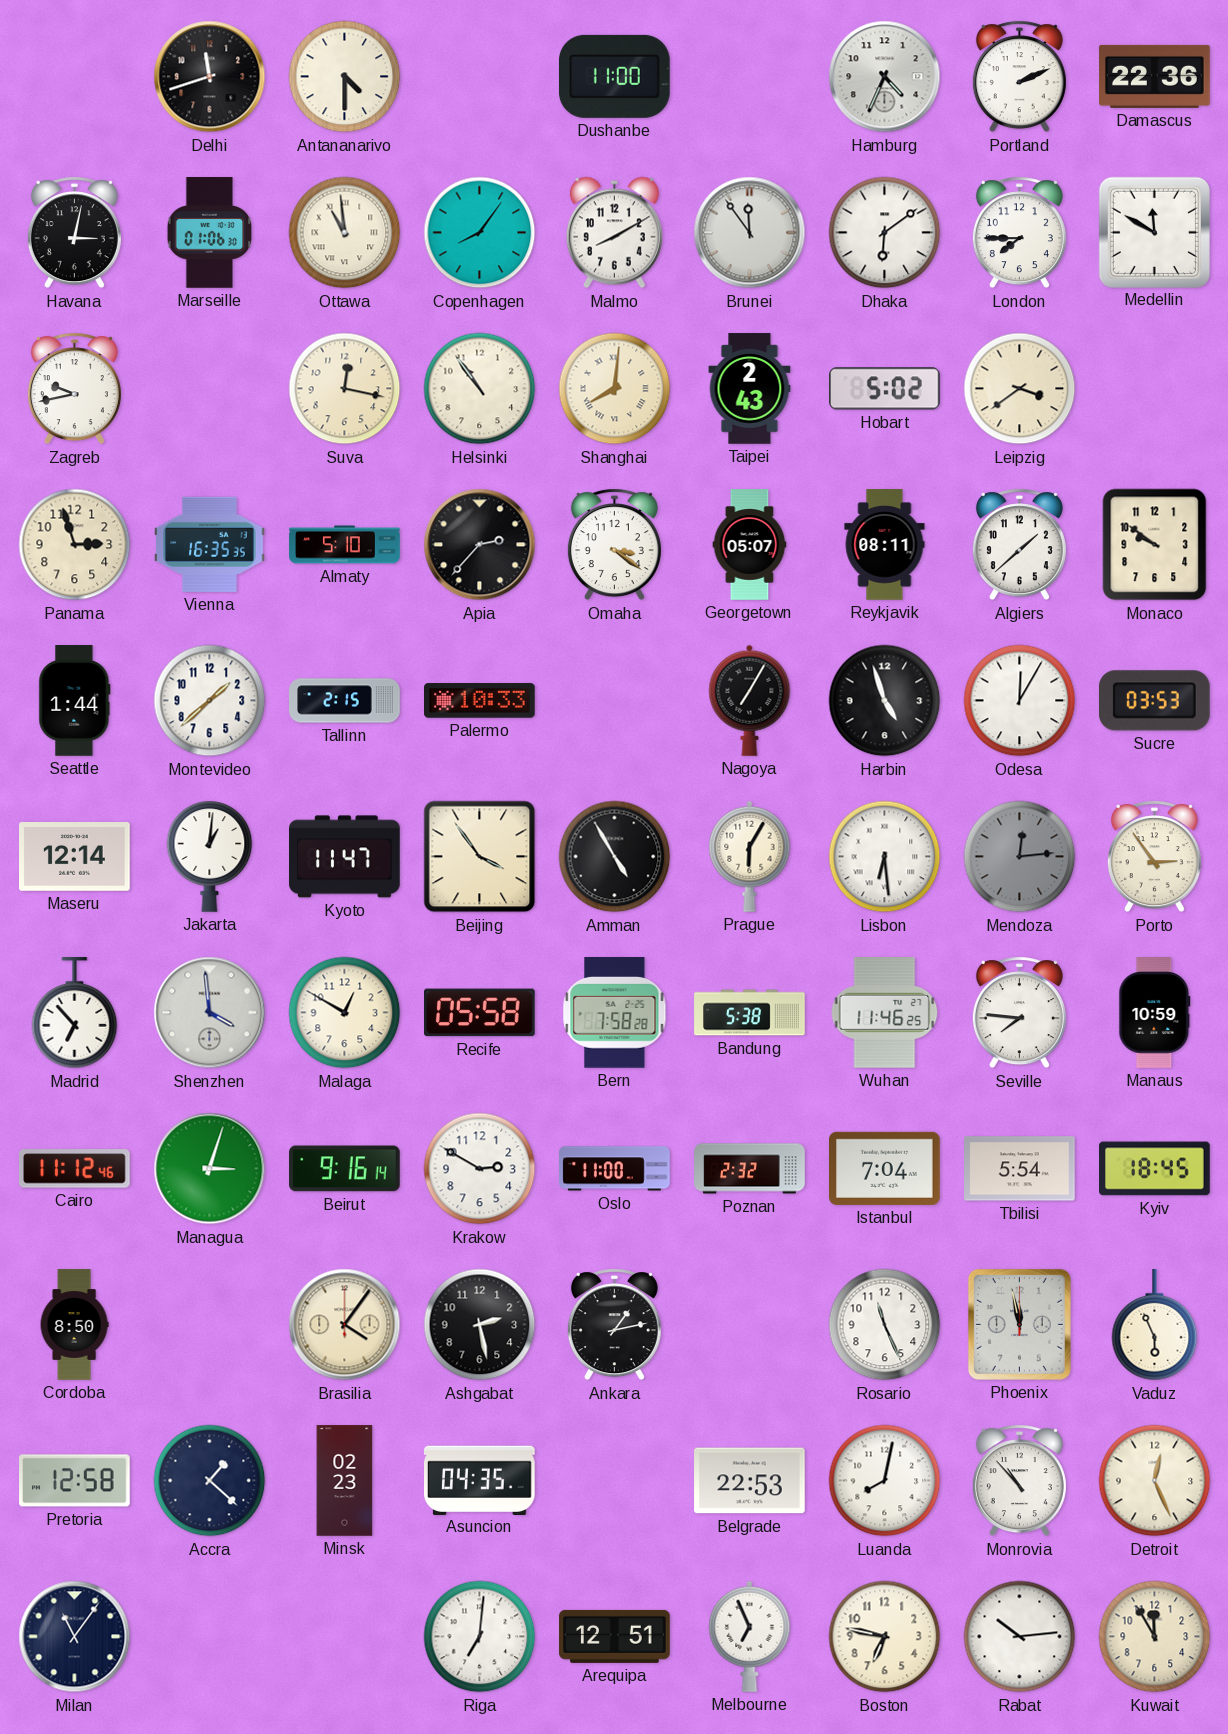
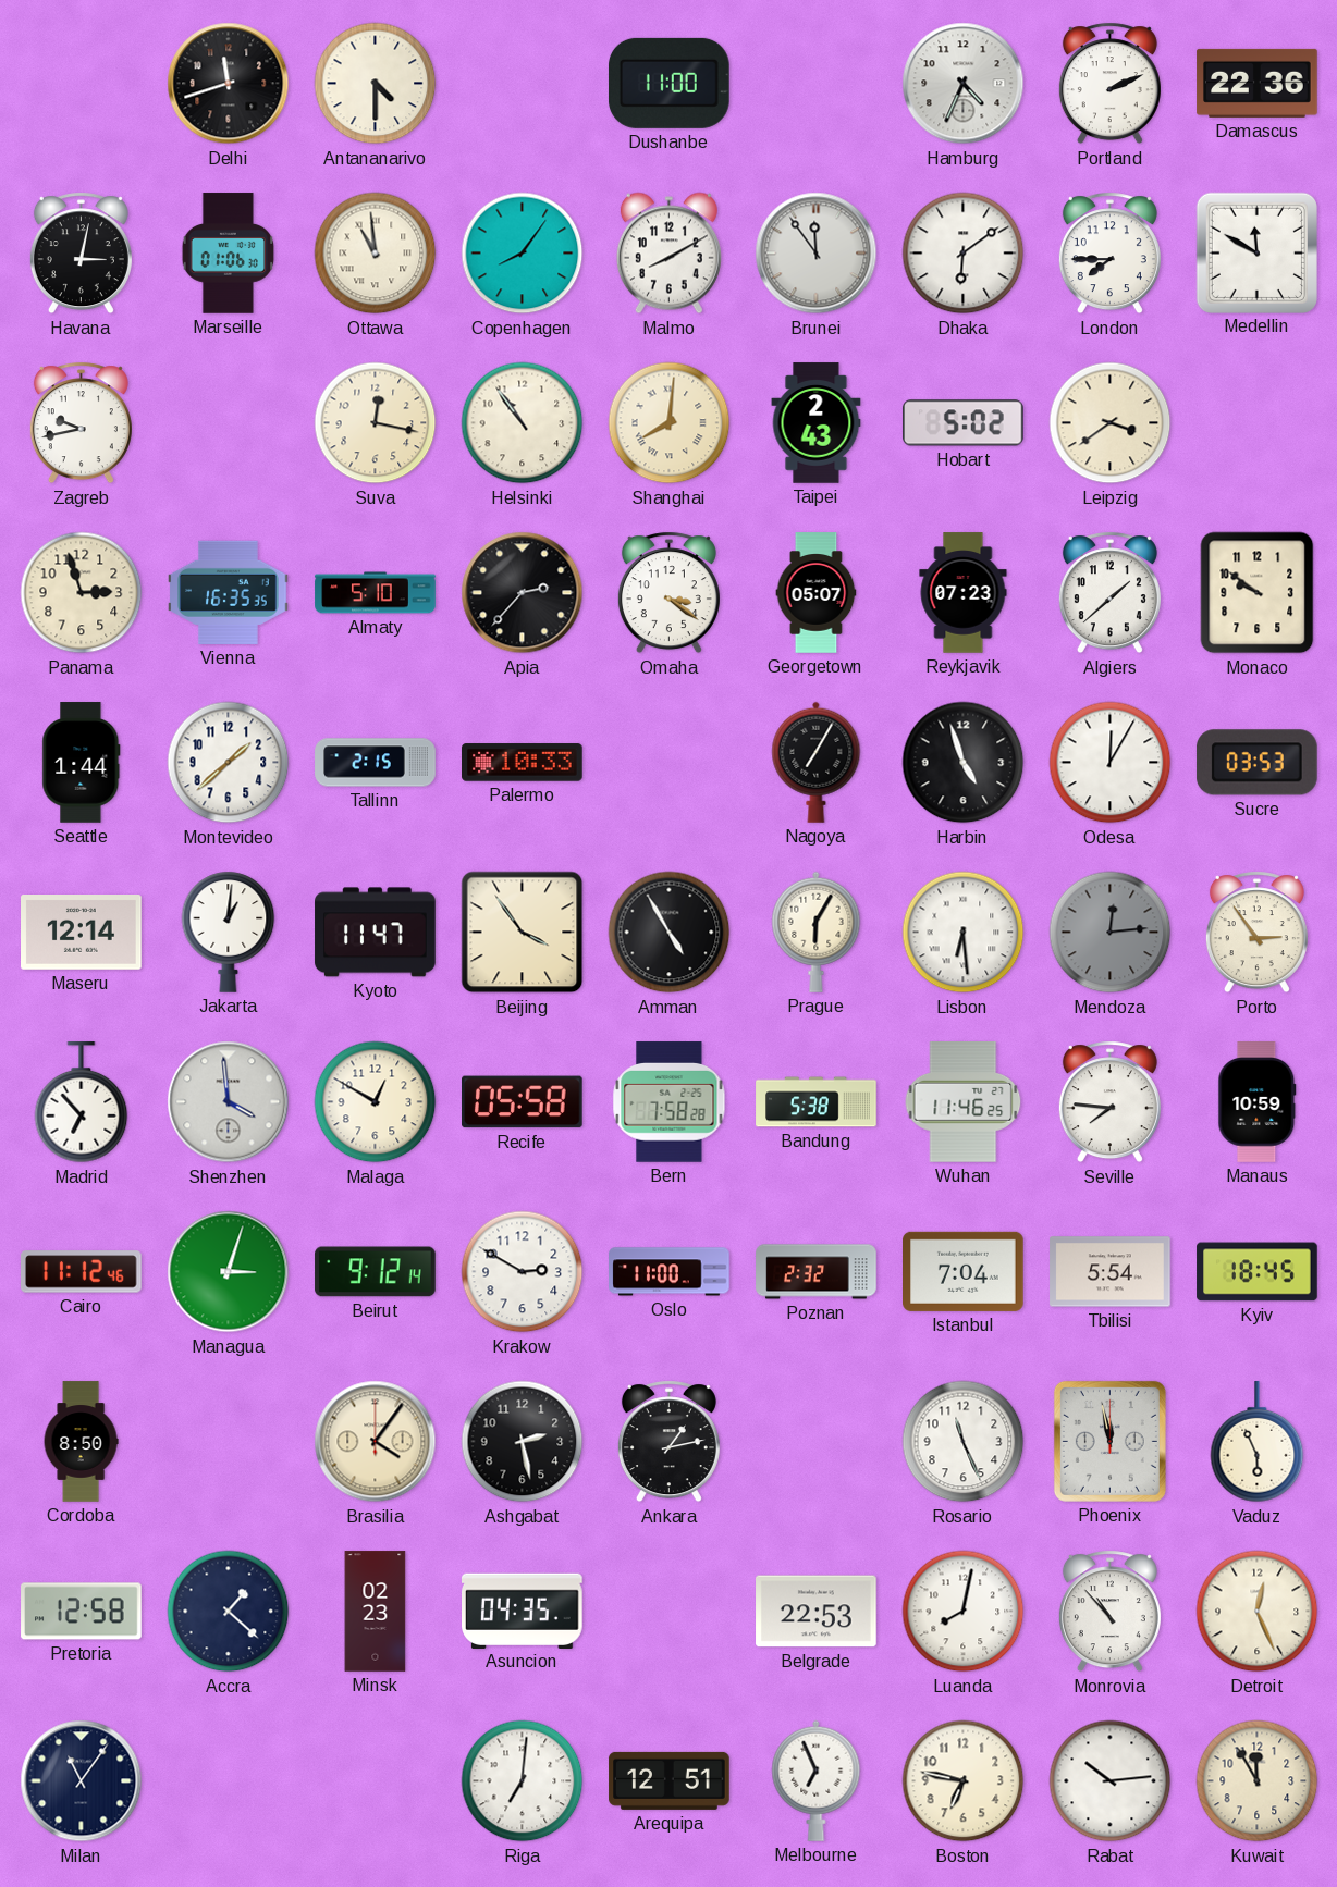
Reykjavik: 08:11 -> 07:23
Beirut: 9:16 -> 9:12
